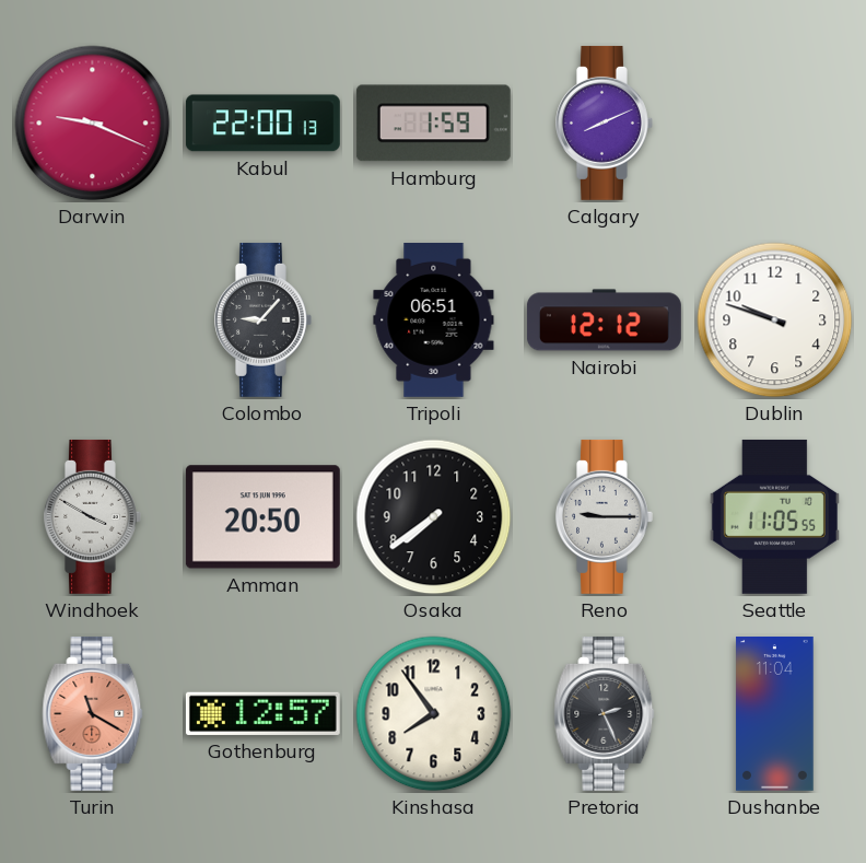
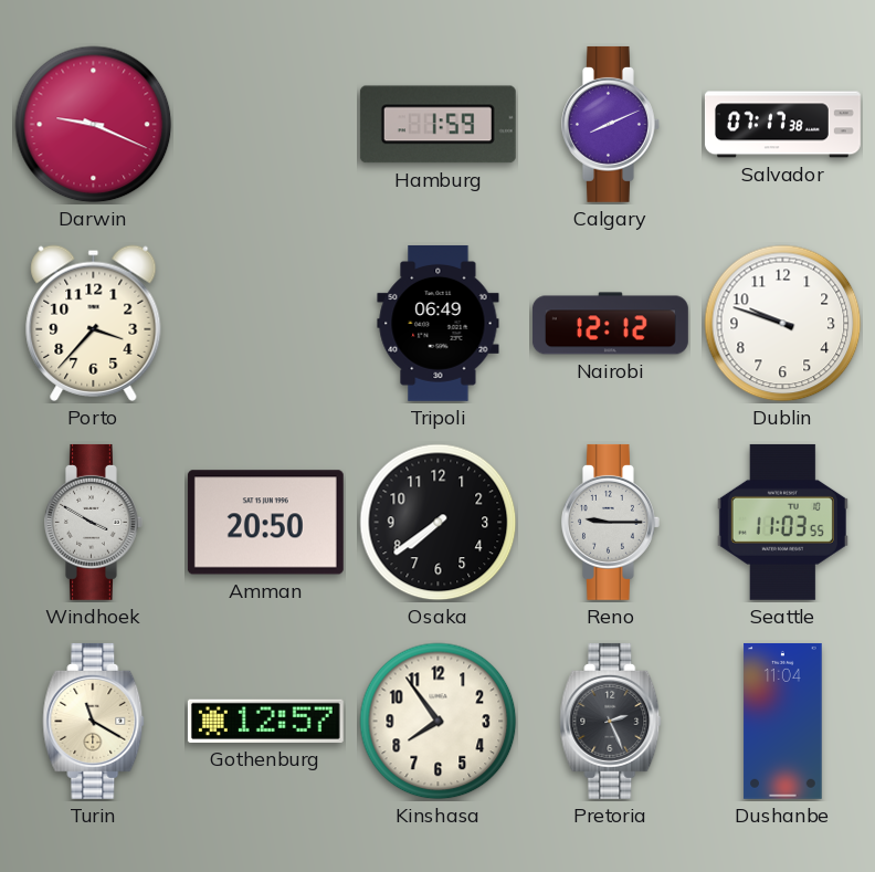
Kabul: 22:00 -> none
Salvador: none -> 07:17
Porto: none -> 3:37
Colombo: 9:07 -> none
Tripoli: 06:51 -> 06:49
Seattle: 11:05 -> 11:03
Turin dial: salmon -> cream
